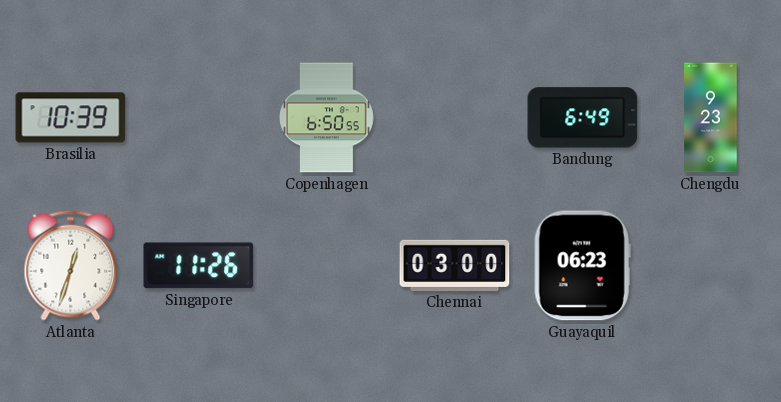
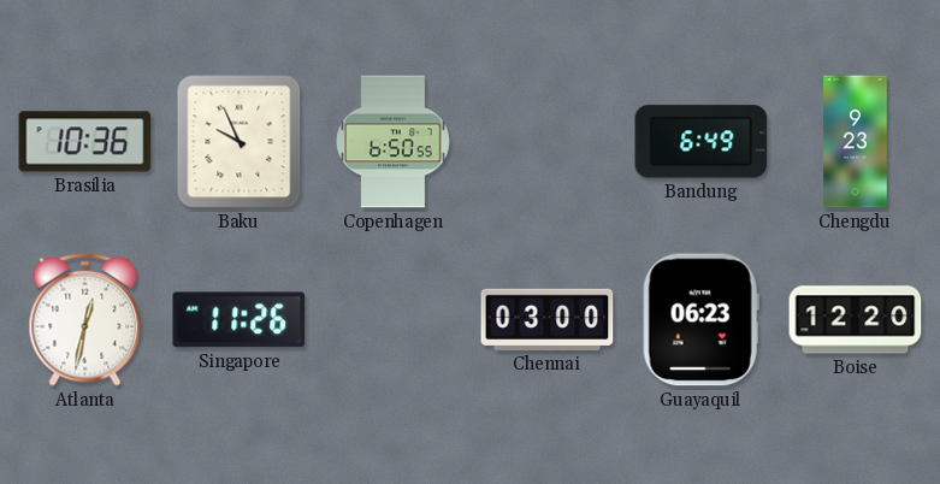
Brasilia: 10:39 -> 10:36
Baku: none -> 9:56
Atlanta: 12:33 -> 12:32
Boise: none -> 12:20
